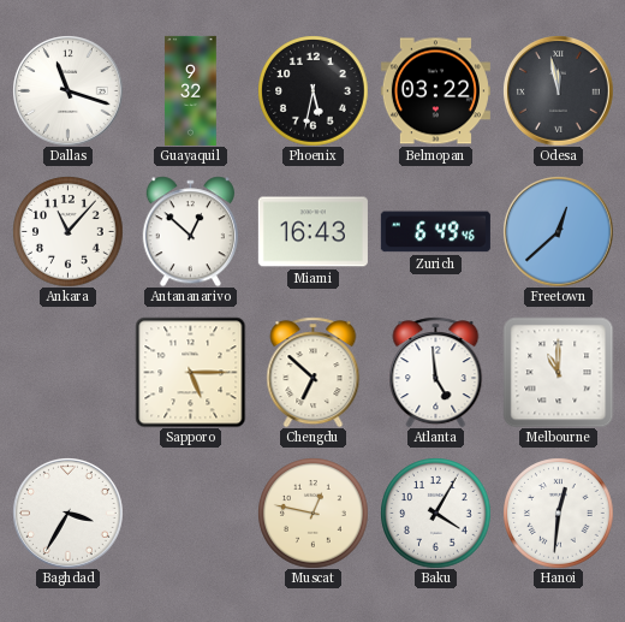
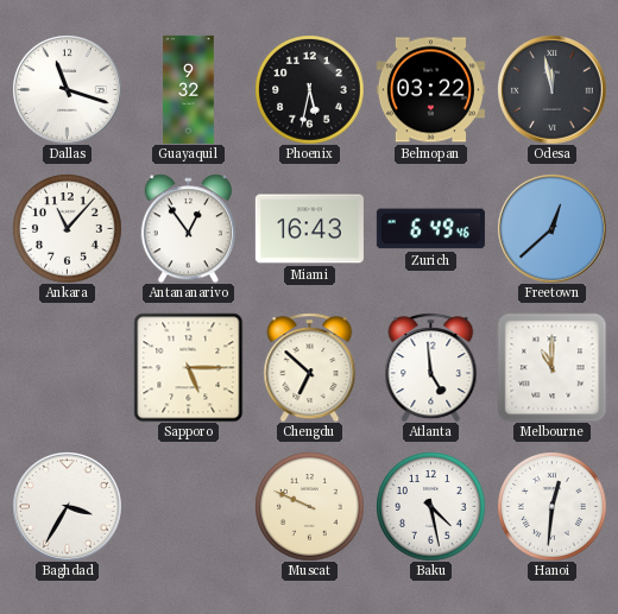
Antananarivo: 12:52 -> 12:54
Muscat: 12:47 -> 9:49
Baku: 4:05 -> 4:28
